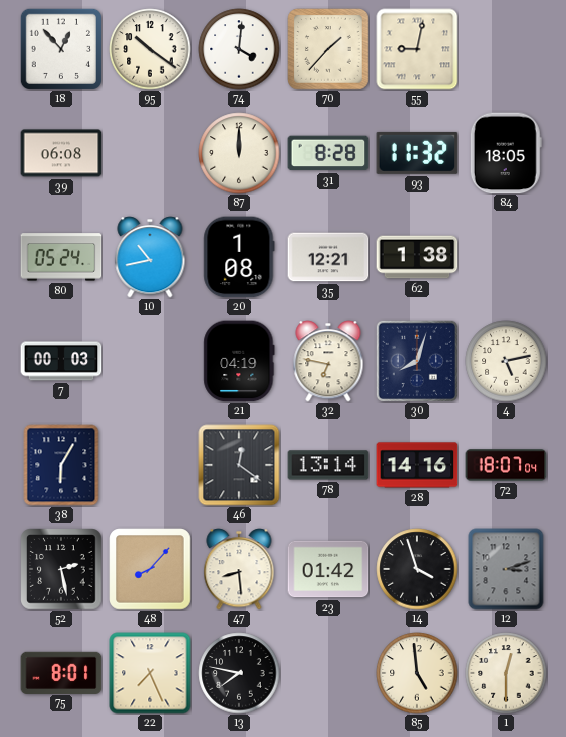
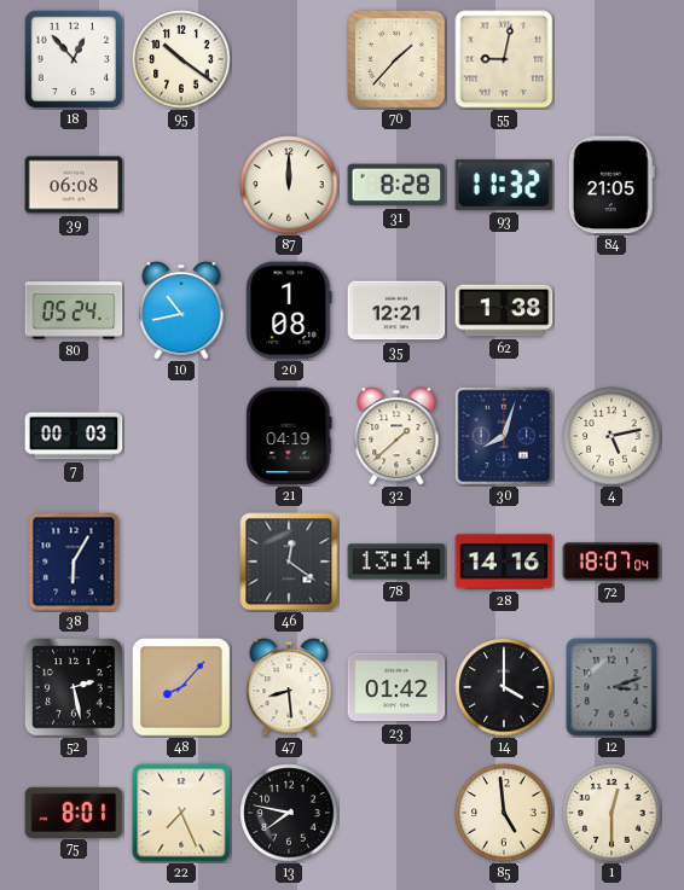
74: 4:01 -> none
84: 18:05 -> 21:05
32: 6:47 -> 1:38
14: 3:57 -> 4:00
